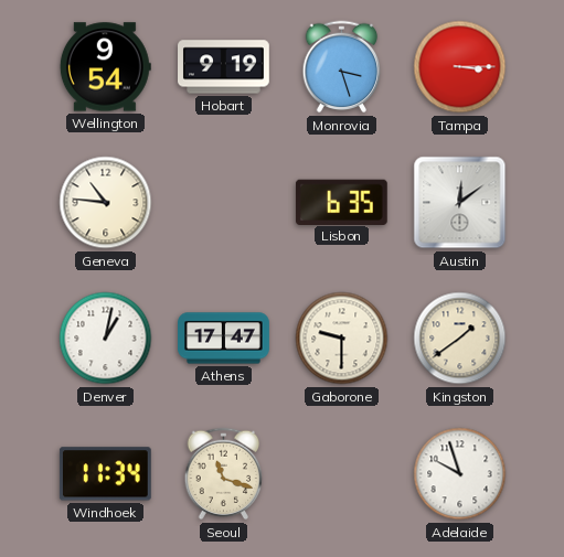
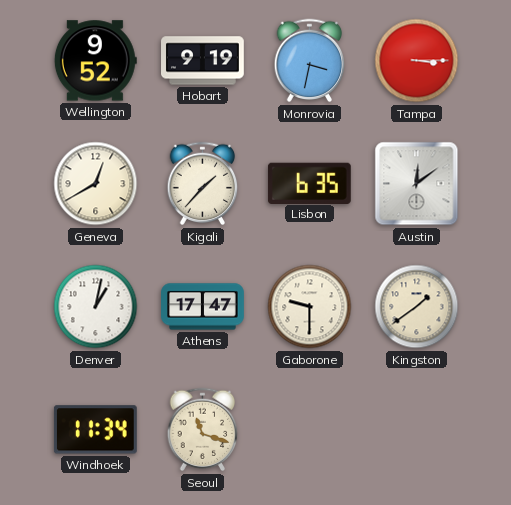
Wellington: 9:54 -> 9:52
Monrovia: 3:27 -> 3:32
Geneva: 10:46 -> 12:40
Kigali: none -> 1:37
Adelaide: 9:57 -> none
